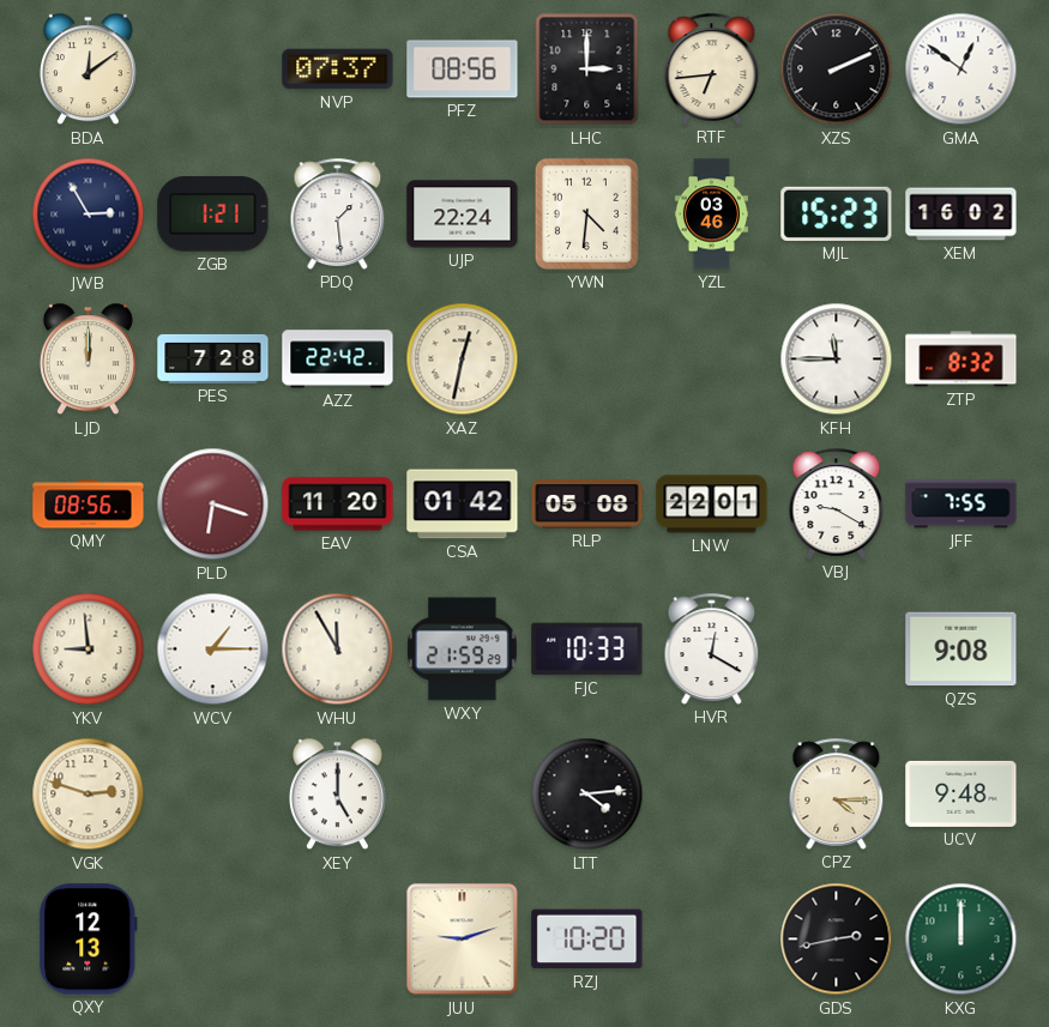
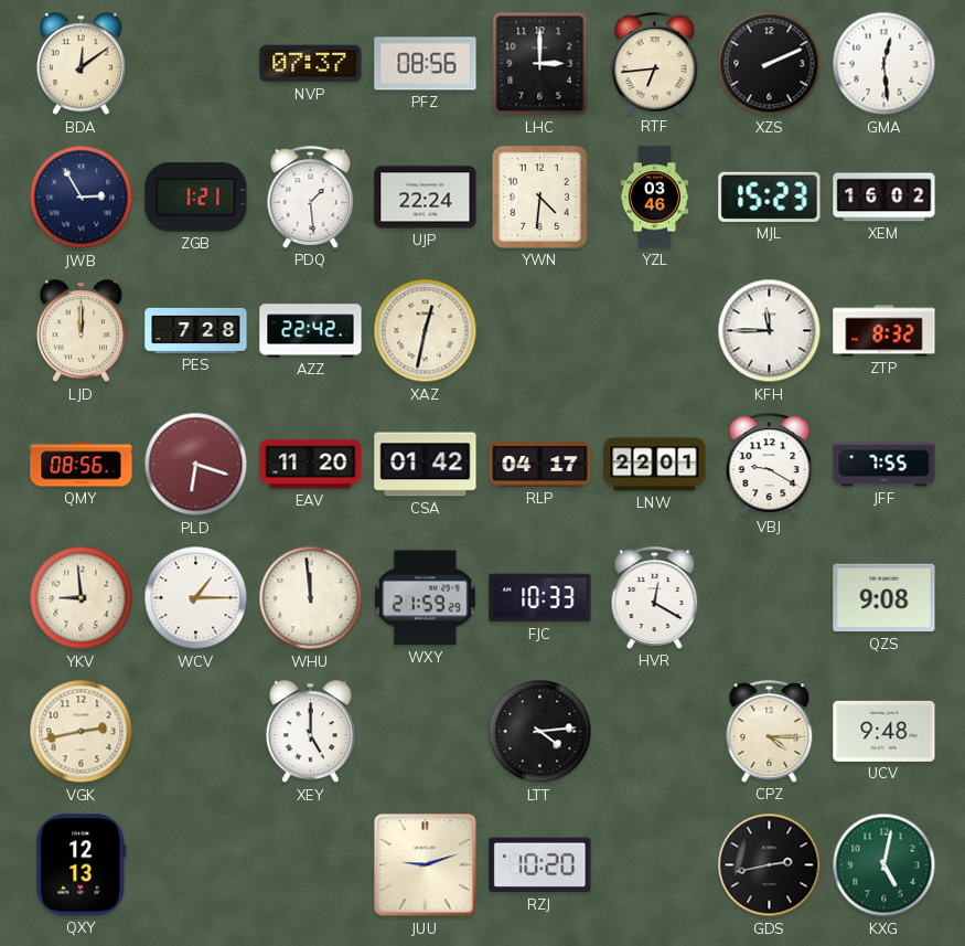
GMA: 12:51 -> 12:29
RLP: 05:08 -> 04:17
WHU: 11:55 -> 11:59
VGK: 2:48 -> 2:43
KXG: 12:00 -> 5:02
